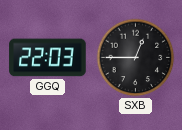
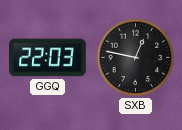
SXB: 12:45 -> 12:47
